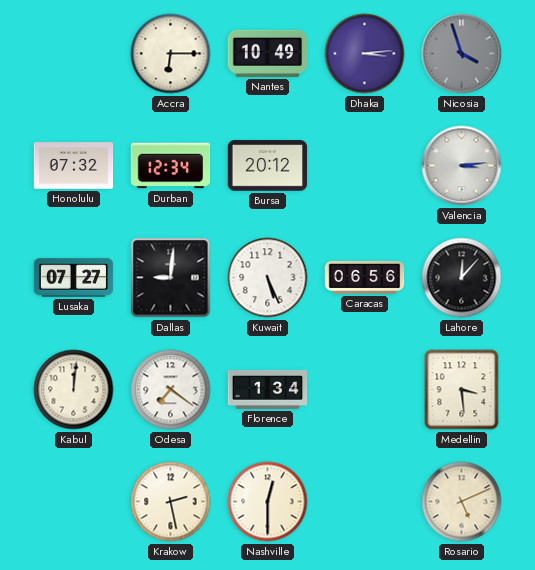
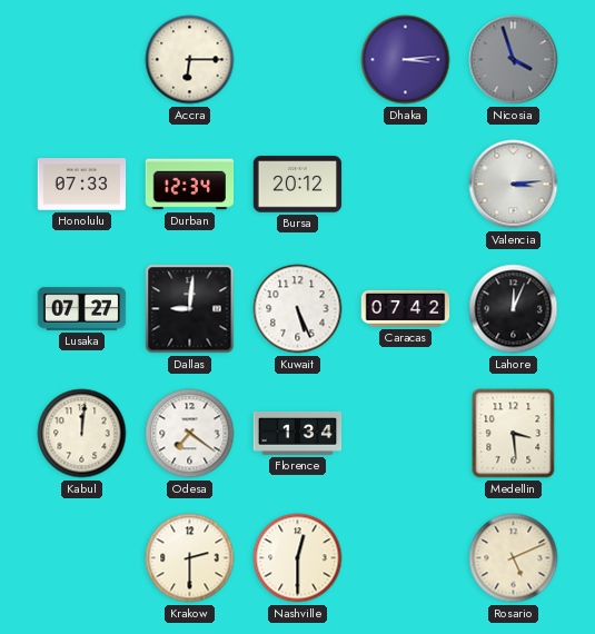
Nantes: 10:49 -> none
Honolulu: 07:32 -> 07:33
Caracas: 06:56 -> 07:42
Lahore: 12:07 -> 12:04
Krakow: 2:28 -> 2:30
